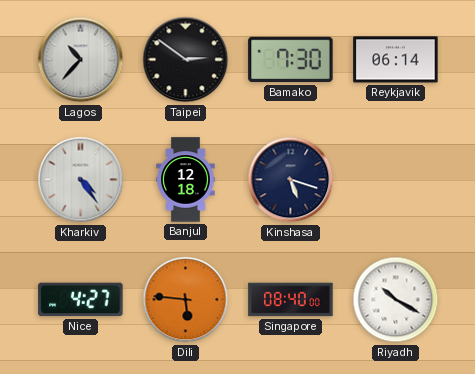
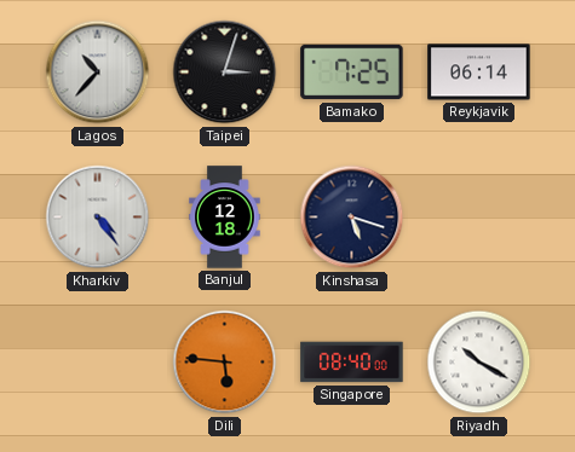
Taipei: 2:51 -> 3:03
Bamako: 7:30 -> 7:25
Nice: 4:27 -> none
